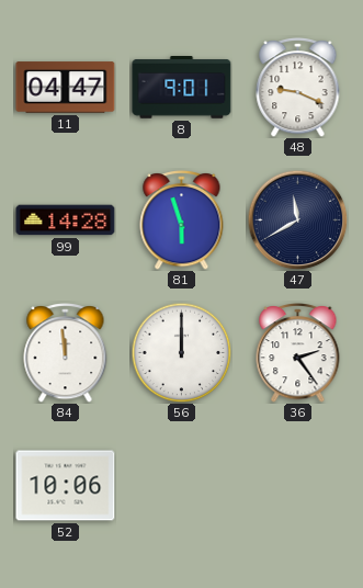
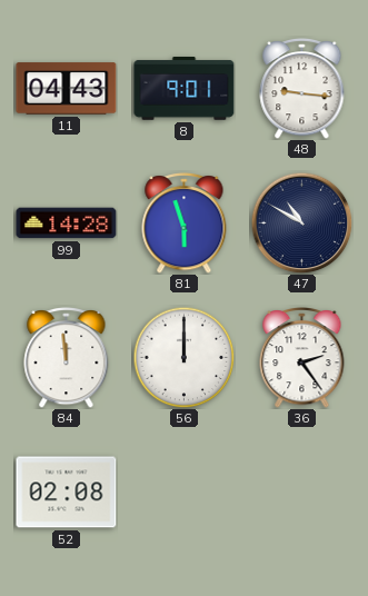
11: 04:47 -> 04:43
48: 9:19 -> 9:16
47: 11:40 -> 10:50
52: 10:06 -> 02:08
